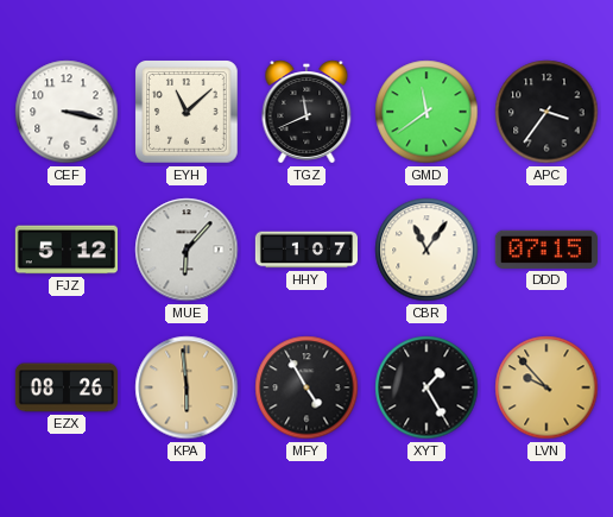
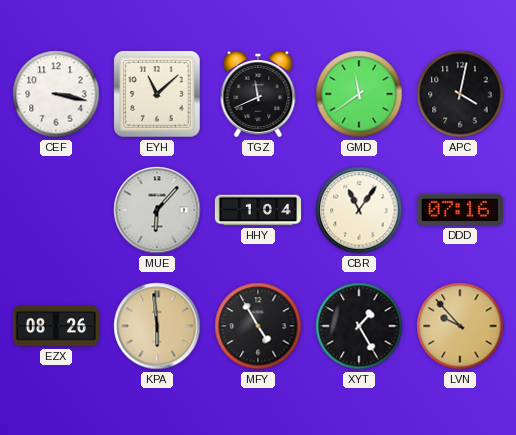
APC: 3:36 -> 4:02
FJZ: 5:12 -> none
HHY: 1:07 -> 1:04
DDD: 07:15 -> 07:16
